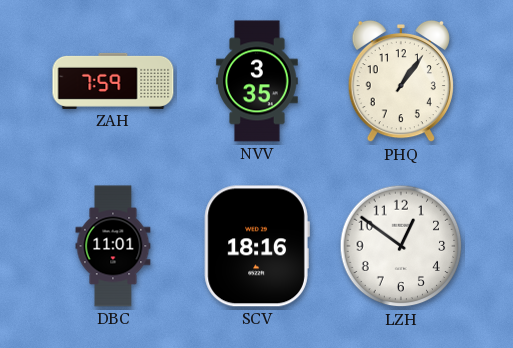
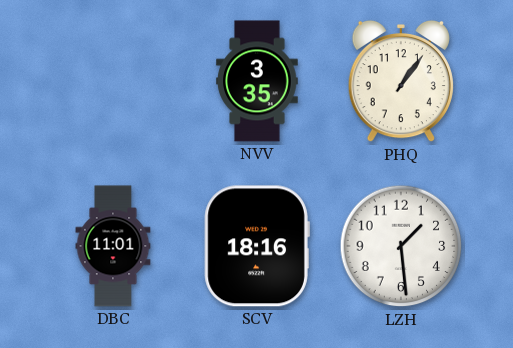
ZAH: 7:59 -> none
LZH: 12:51 -> 1:29
